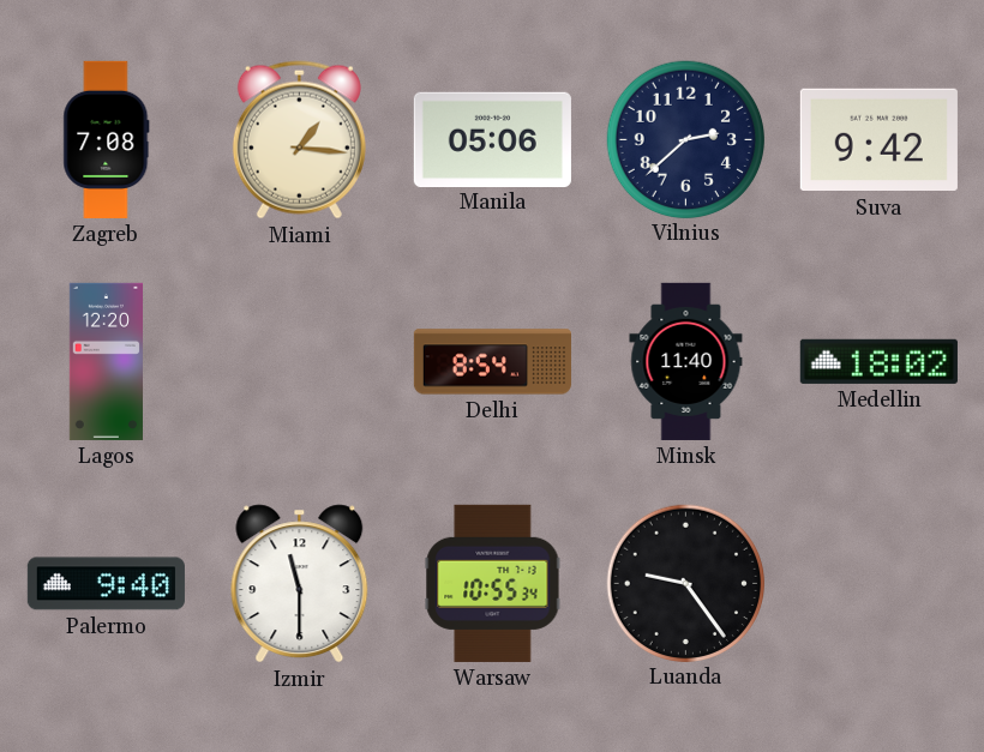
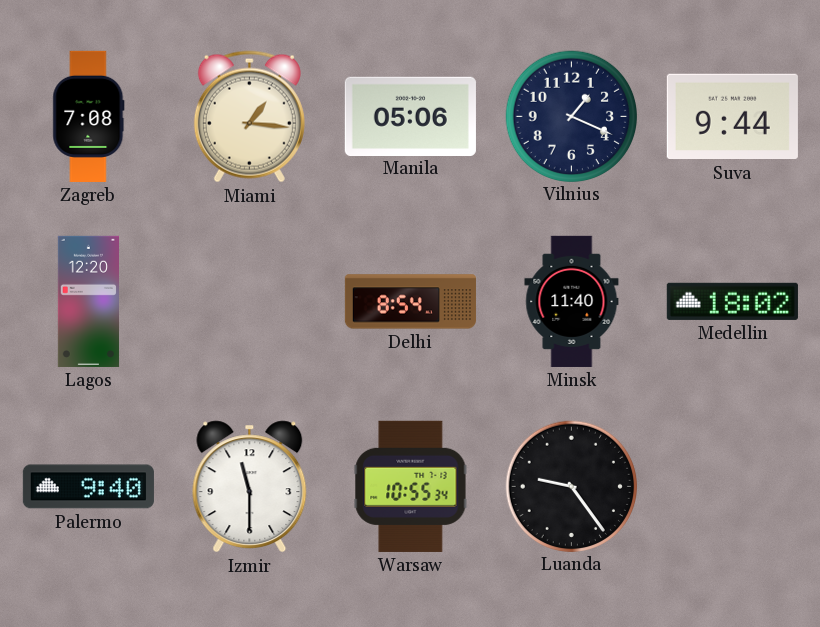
Vilnius: 2:38 -> 1:19
Suva: 9:42 -> 9:44
